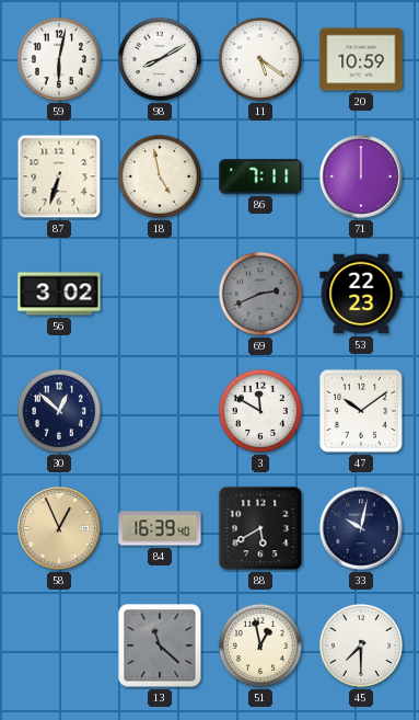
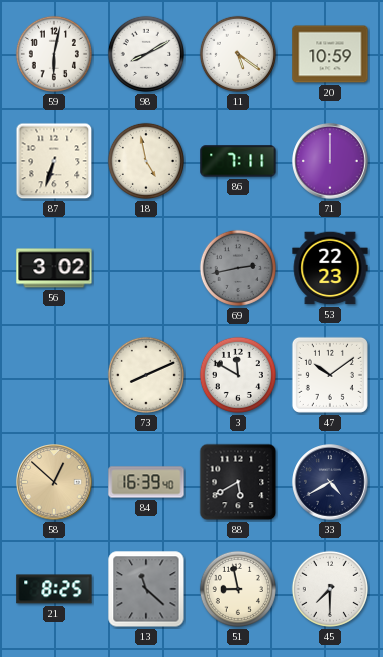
69: 2:41 -> 2:43
30: 12:52 -> none
73: none -> 8:11
58: 12:56 -> 12:52
33: 10:02 -> 4:40
21: none -> 8:25
51: 12:58 -> 8:58
